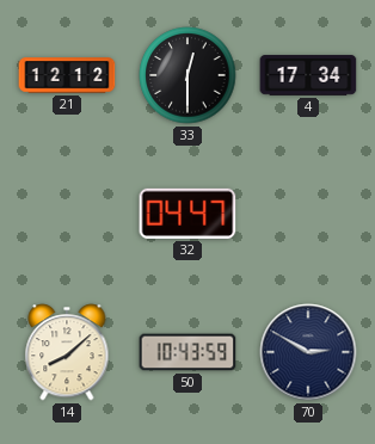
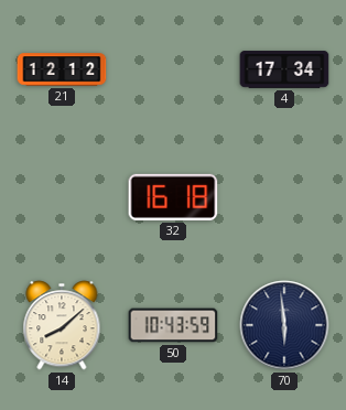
33: 12:30 -> none
32: 04:47 -> 16:18
70: 2:50 -> 5:59
